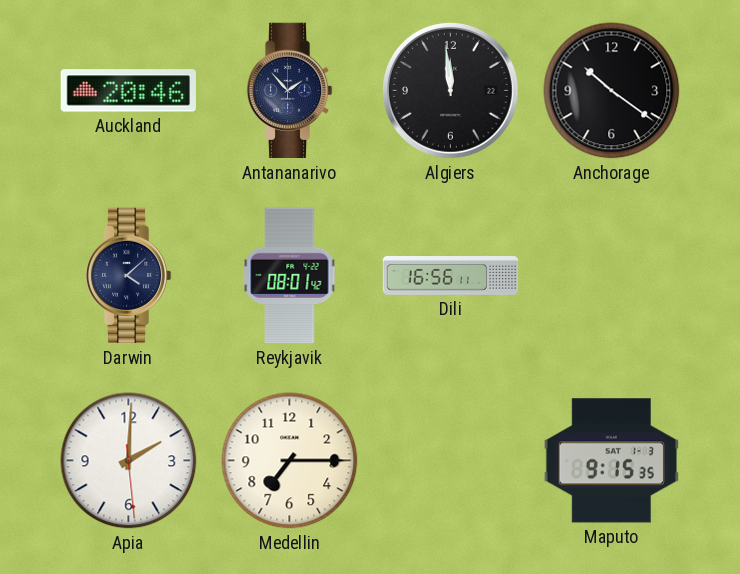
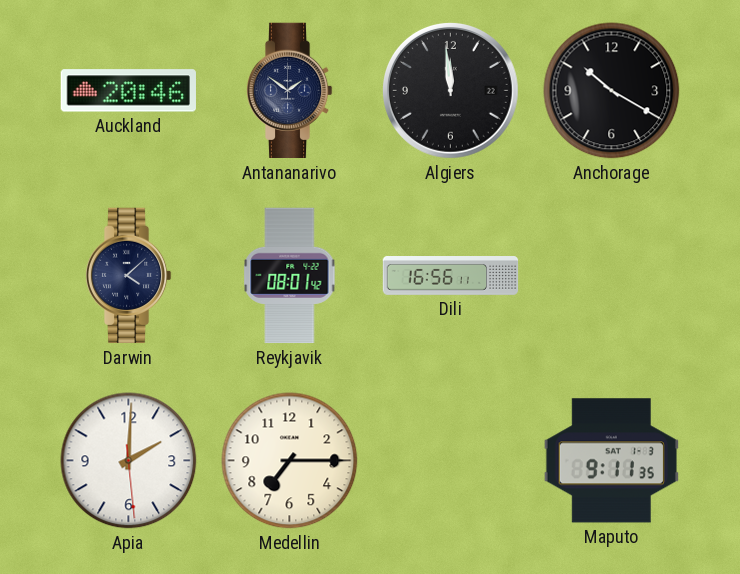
Antananarivo: 1:53 -> 1:51
Anchorage: 10:21 -> 10:20
Maputo: 9:15 -> 9:11
